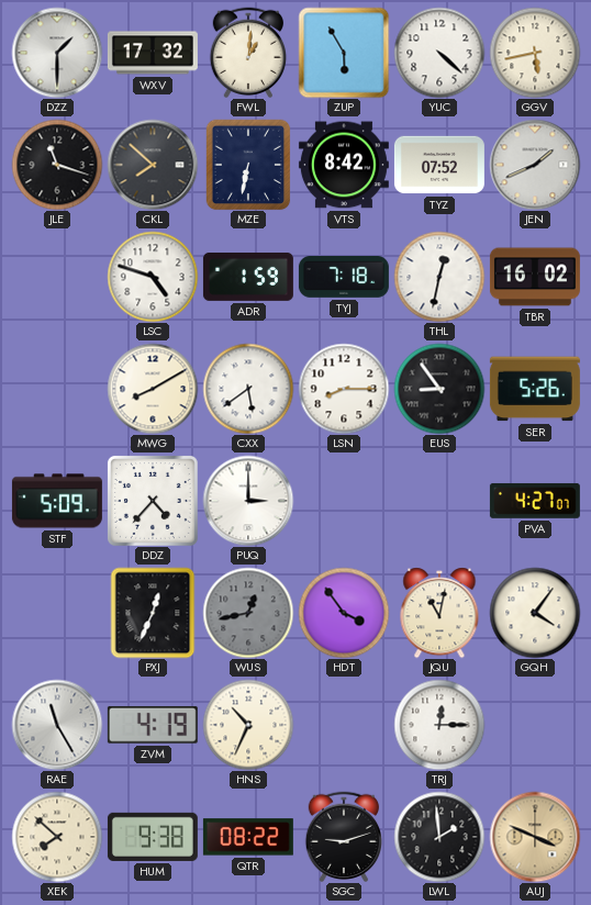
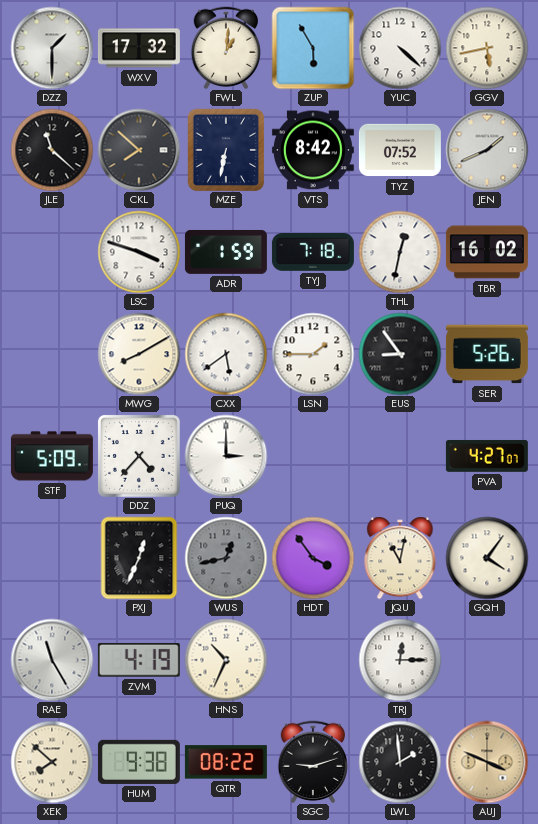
JLE: 11:18 -> 11:22
LSC: 4:48 -> 3:48
LSN: 8:15 -> 1:45
